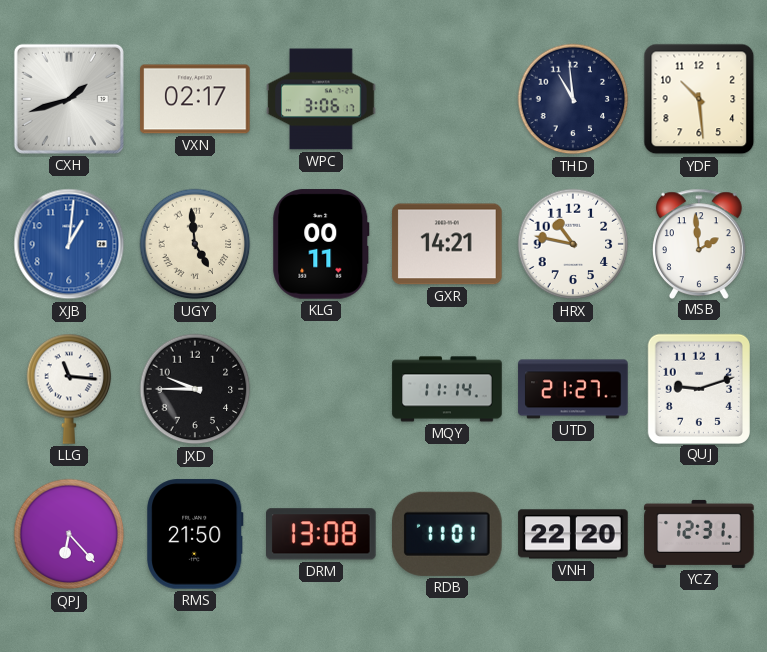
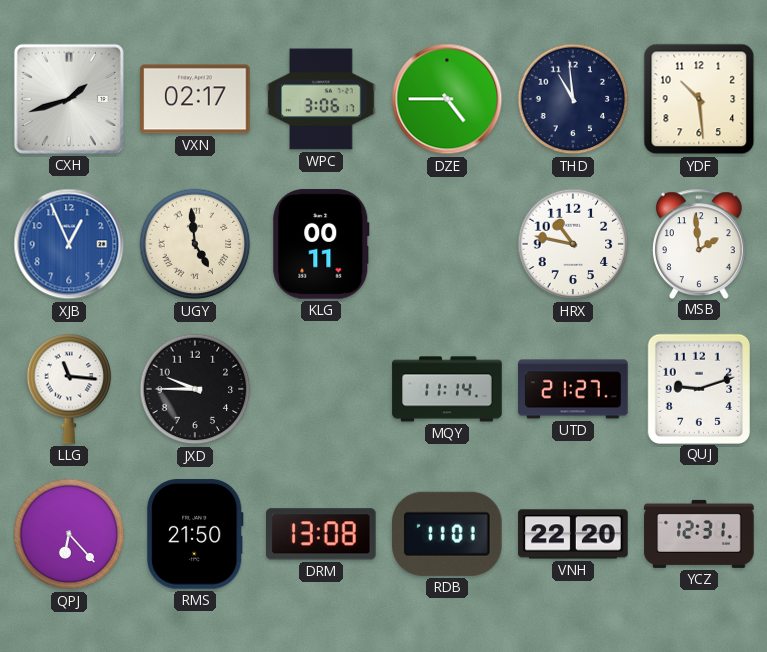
DZE: none -> 4:45
XJB: 1:01 -> 12:56
GXR: 14:21 -> none
